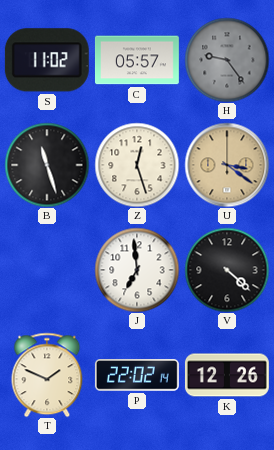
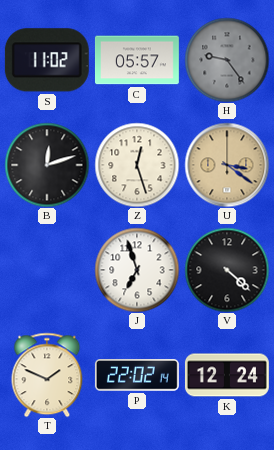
B: 11:27 -> 12:12
J: 6:59 -> 6:57
K: 12:26 -> 12:24
